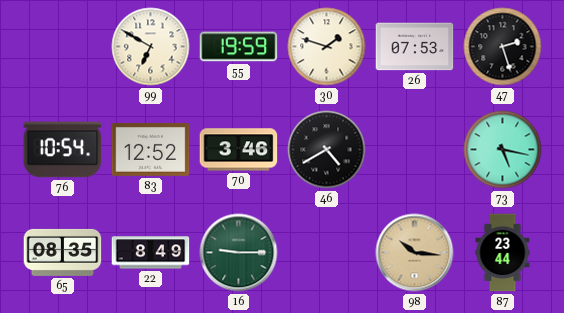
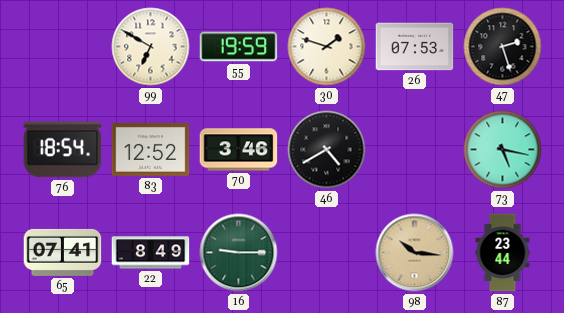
76: 10:54 -> 18:54
65: 08:35 -> 07:41
